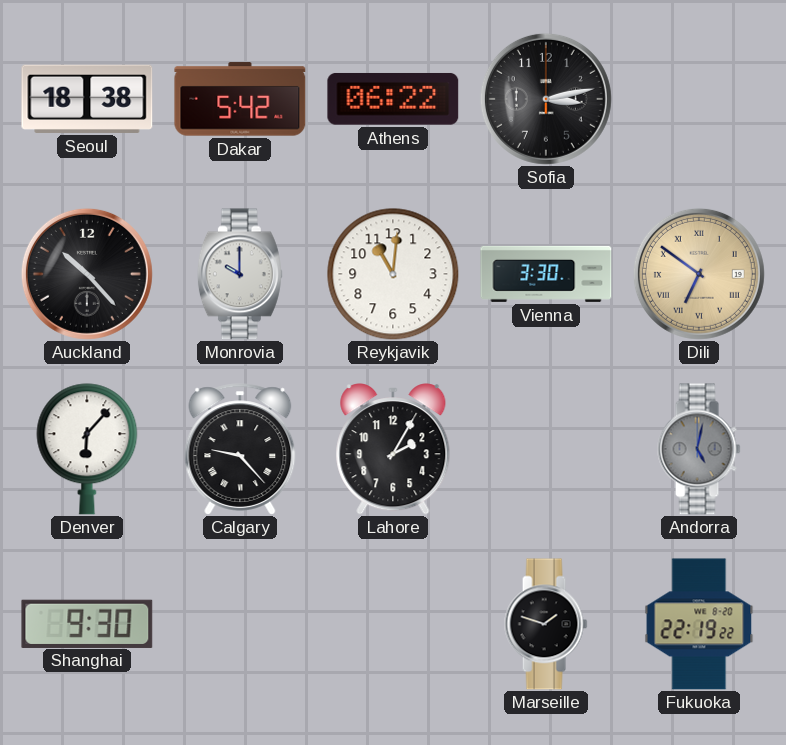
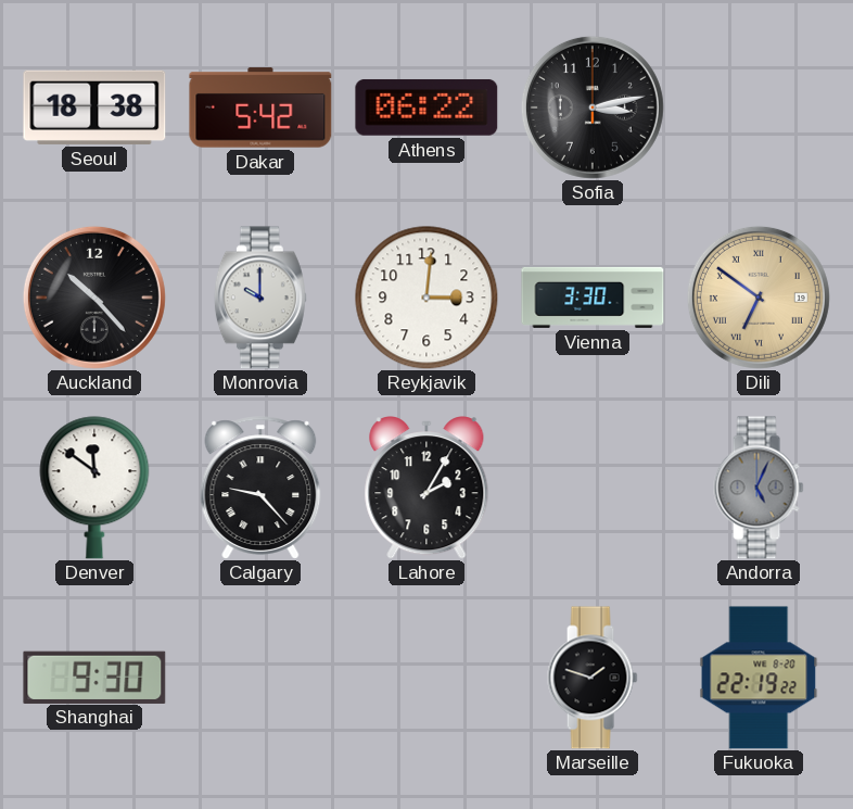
Reykjavik: 11:01 -> 3:01
Denver: 6:07 -> 11:51
Andorra: 5:02 -> 5:04
